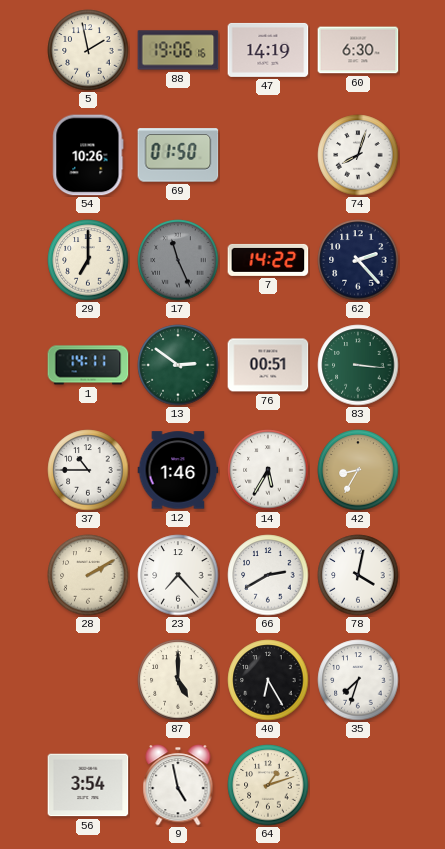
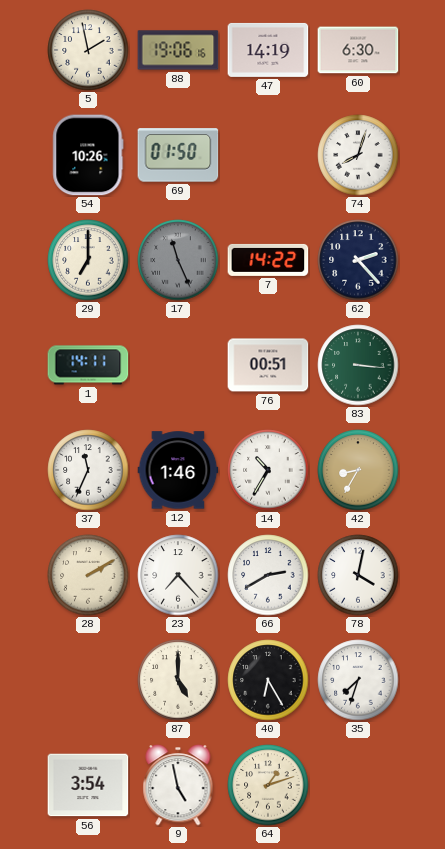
13: 2:51 -> none
37: 10:45 -> 11:34
14: 5:35 -> 10:35
